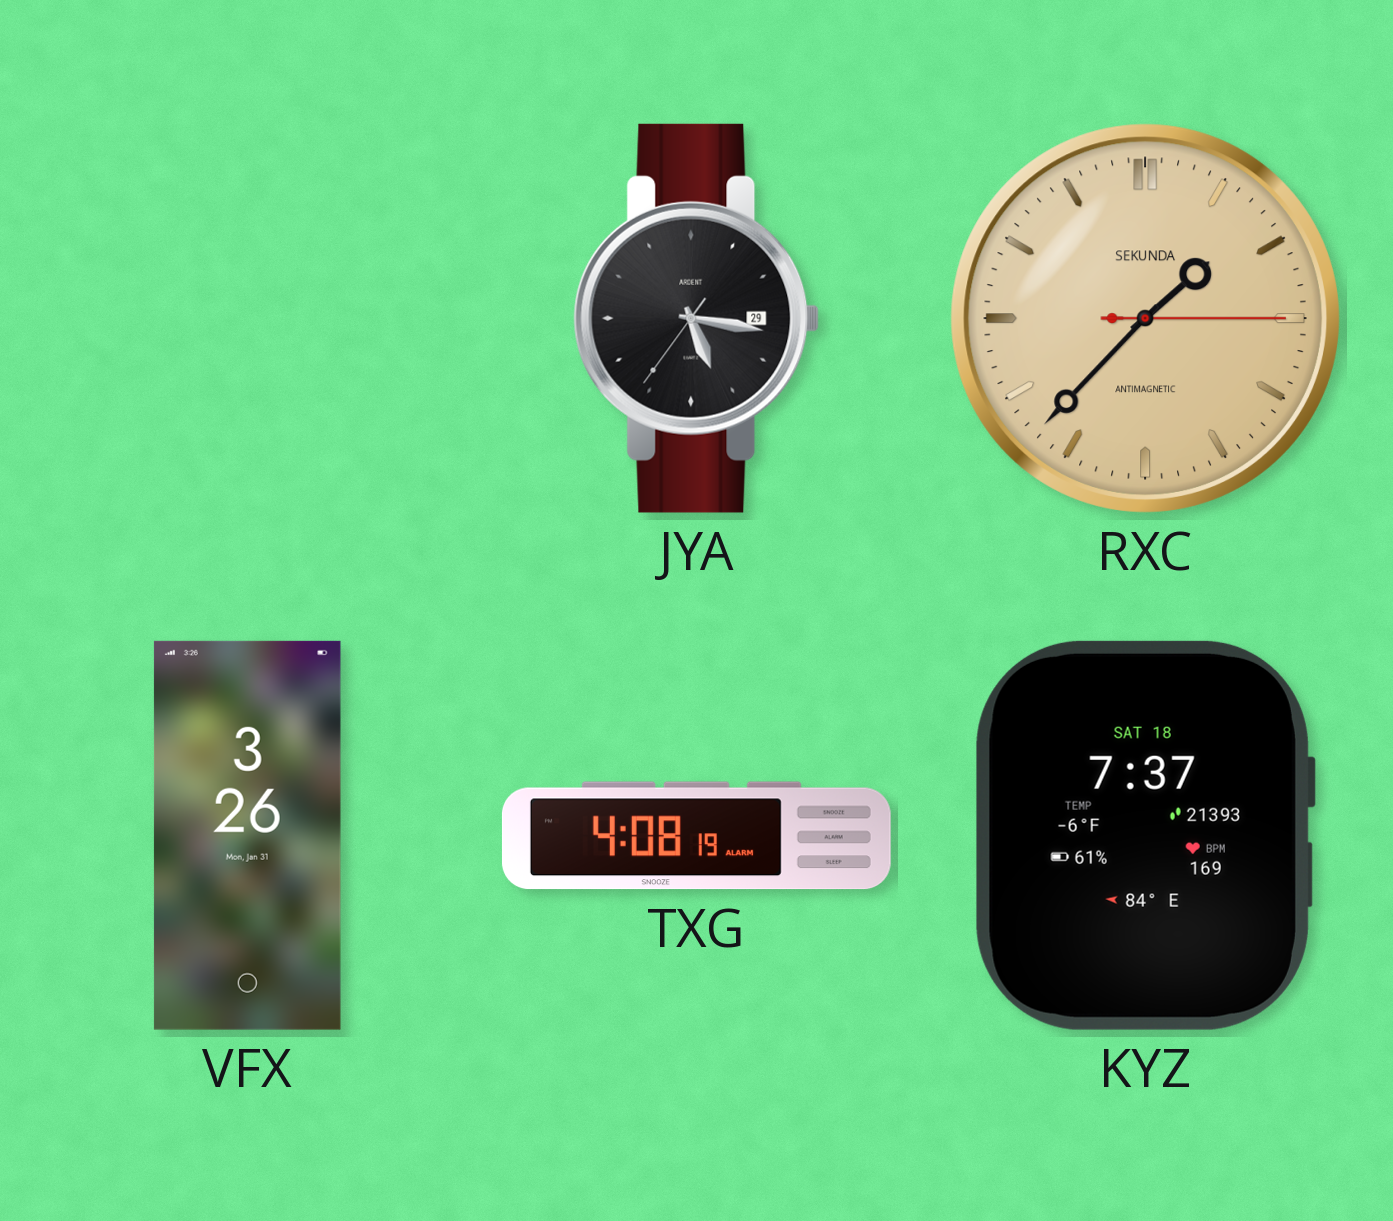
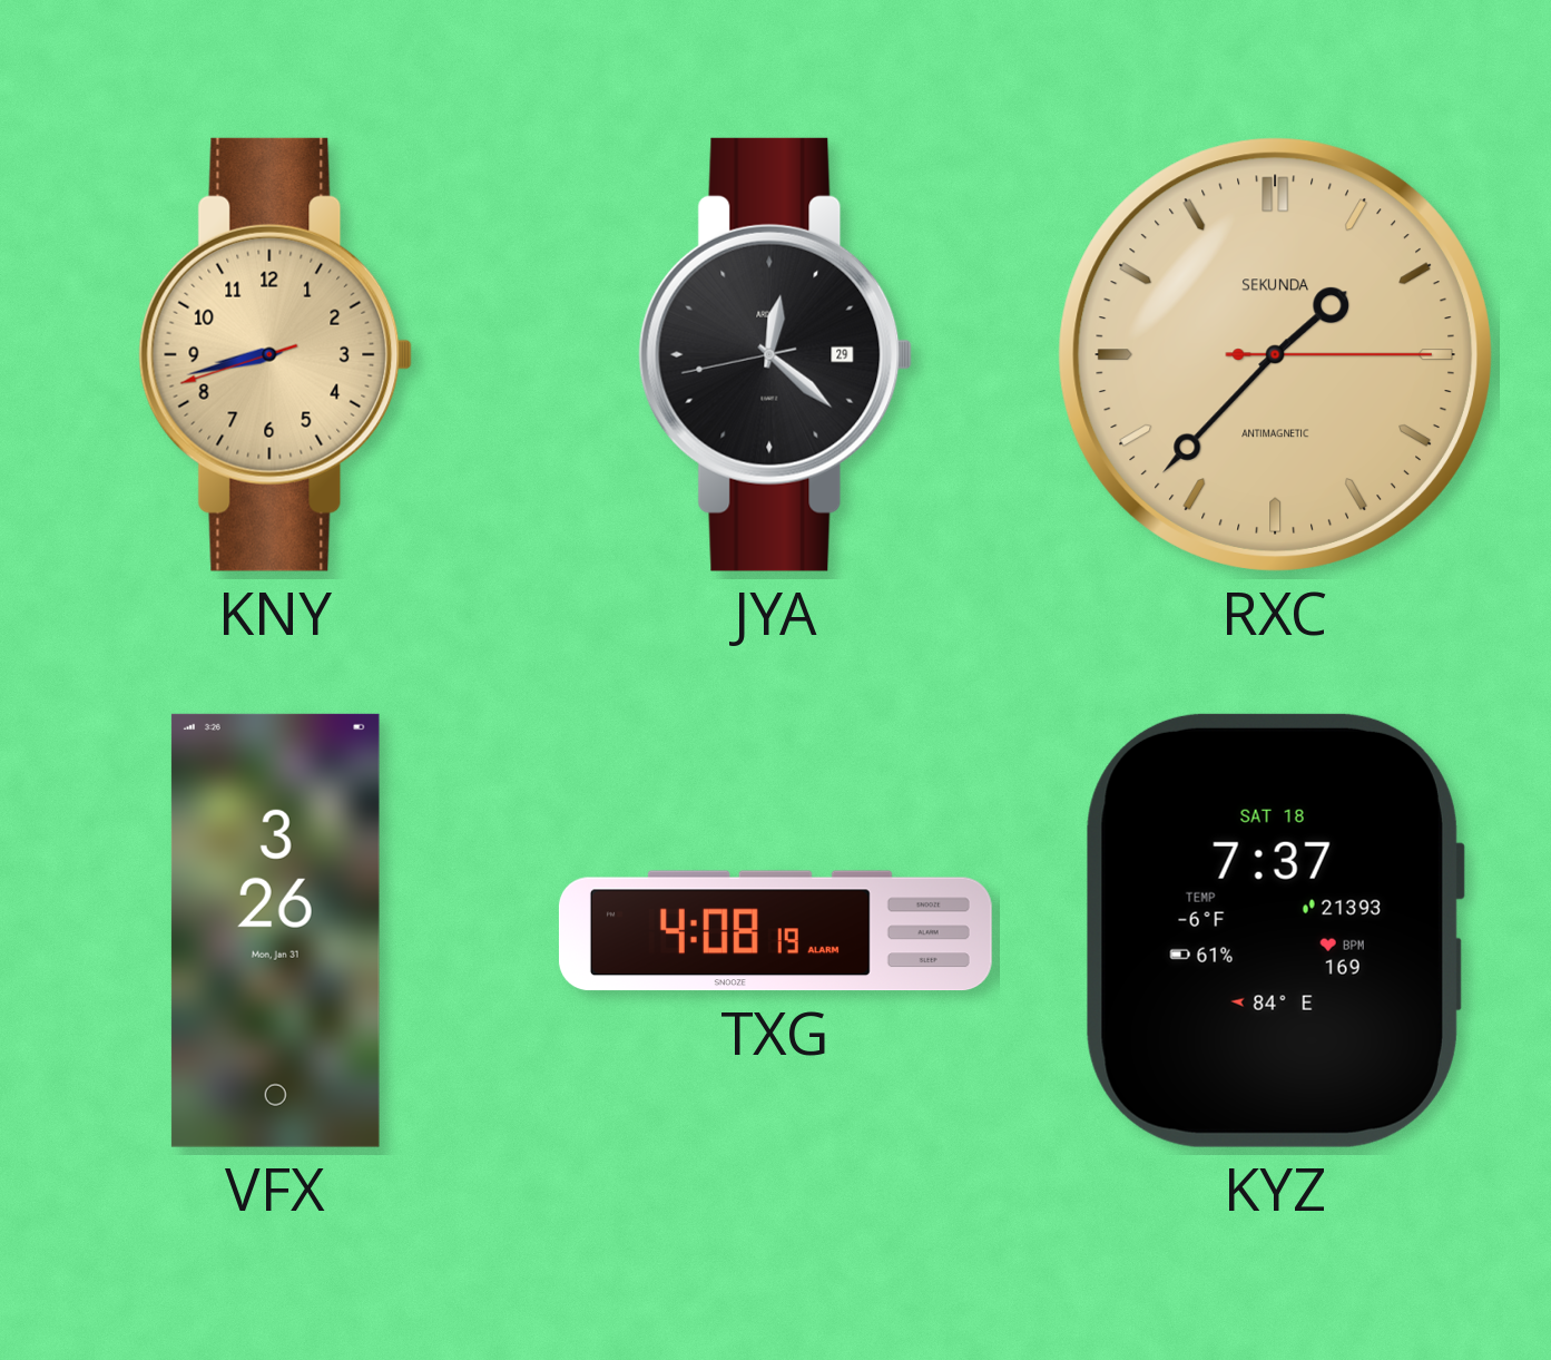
KNY: none -> 8:42
JYA: 5:16 -> 12:21
